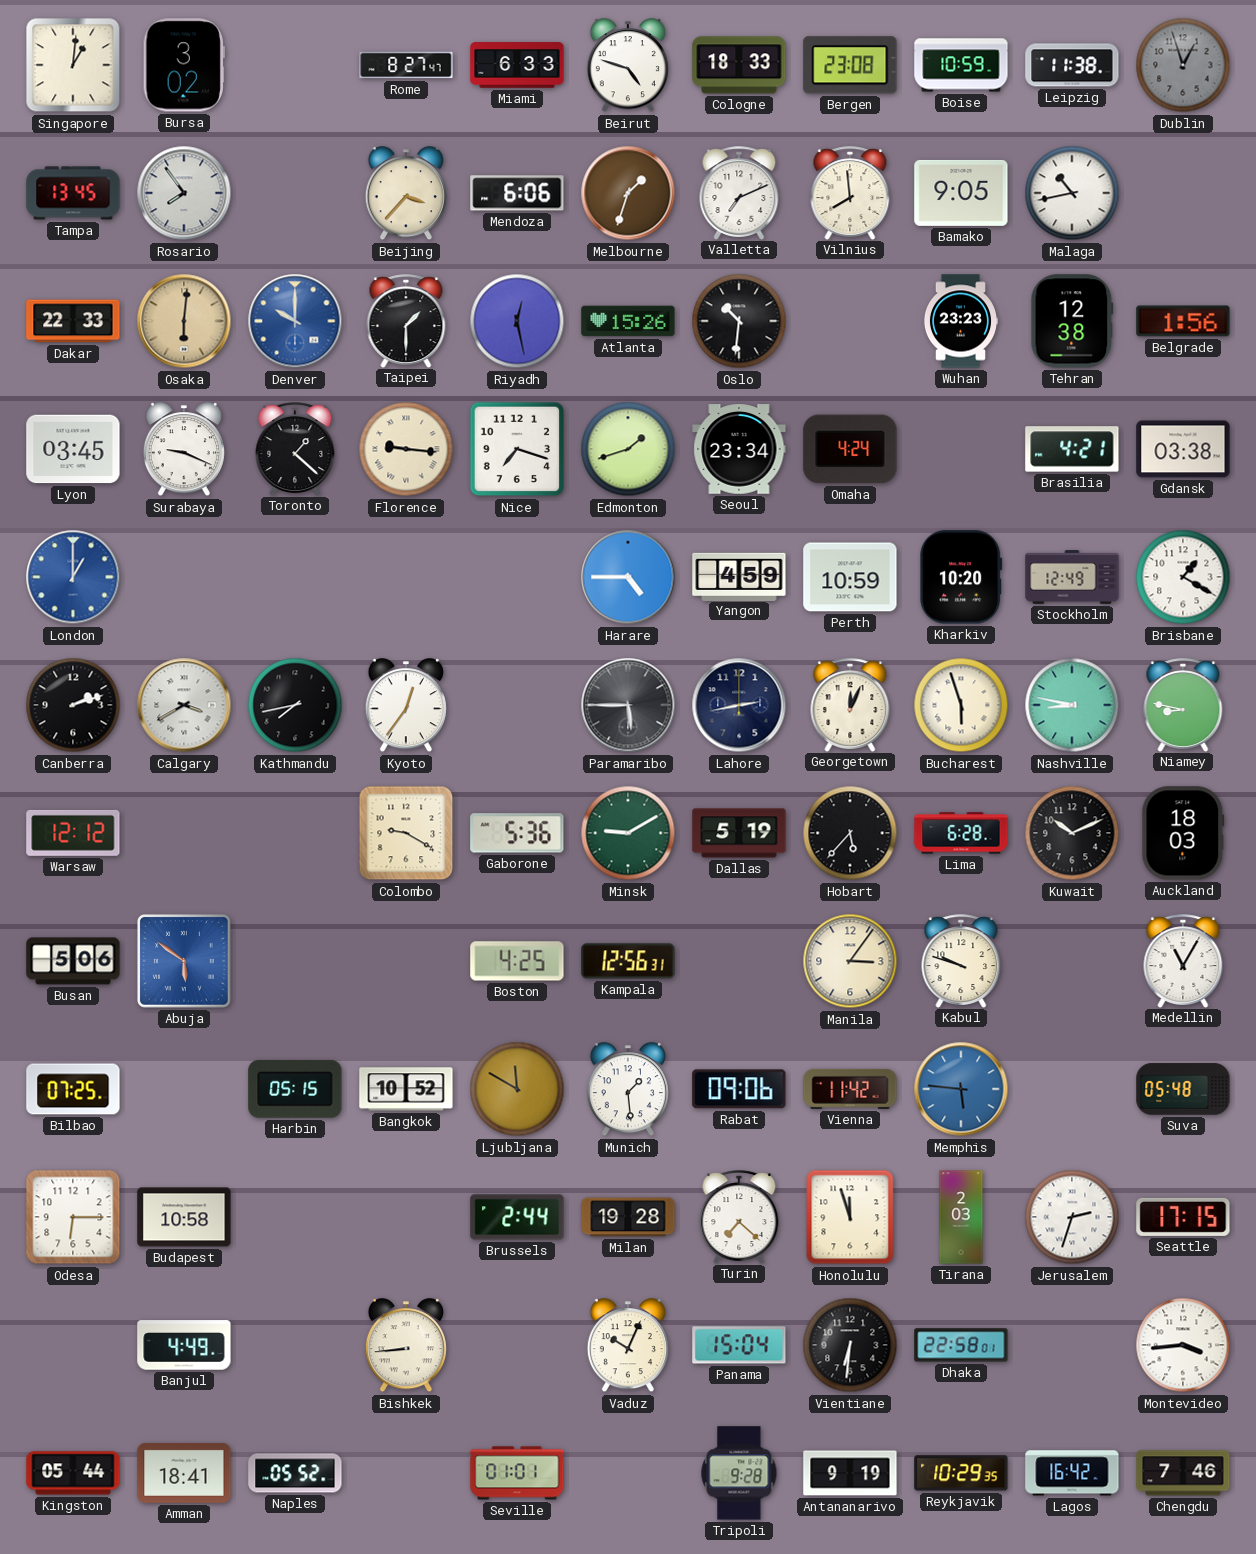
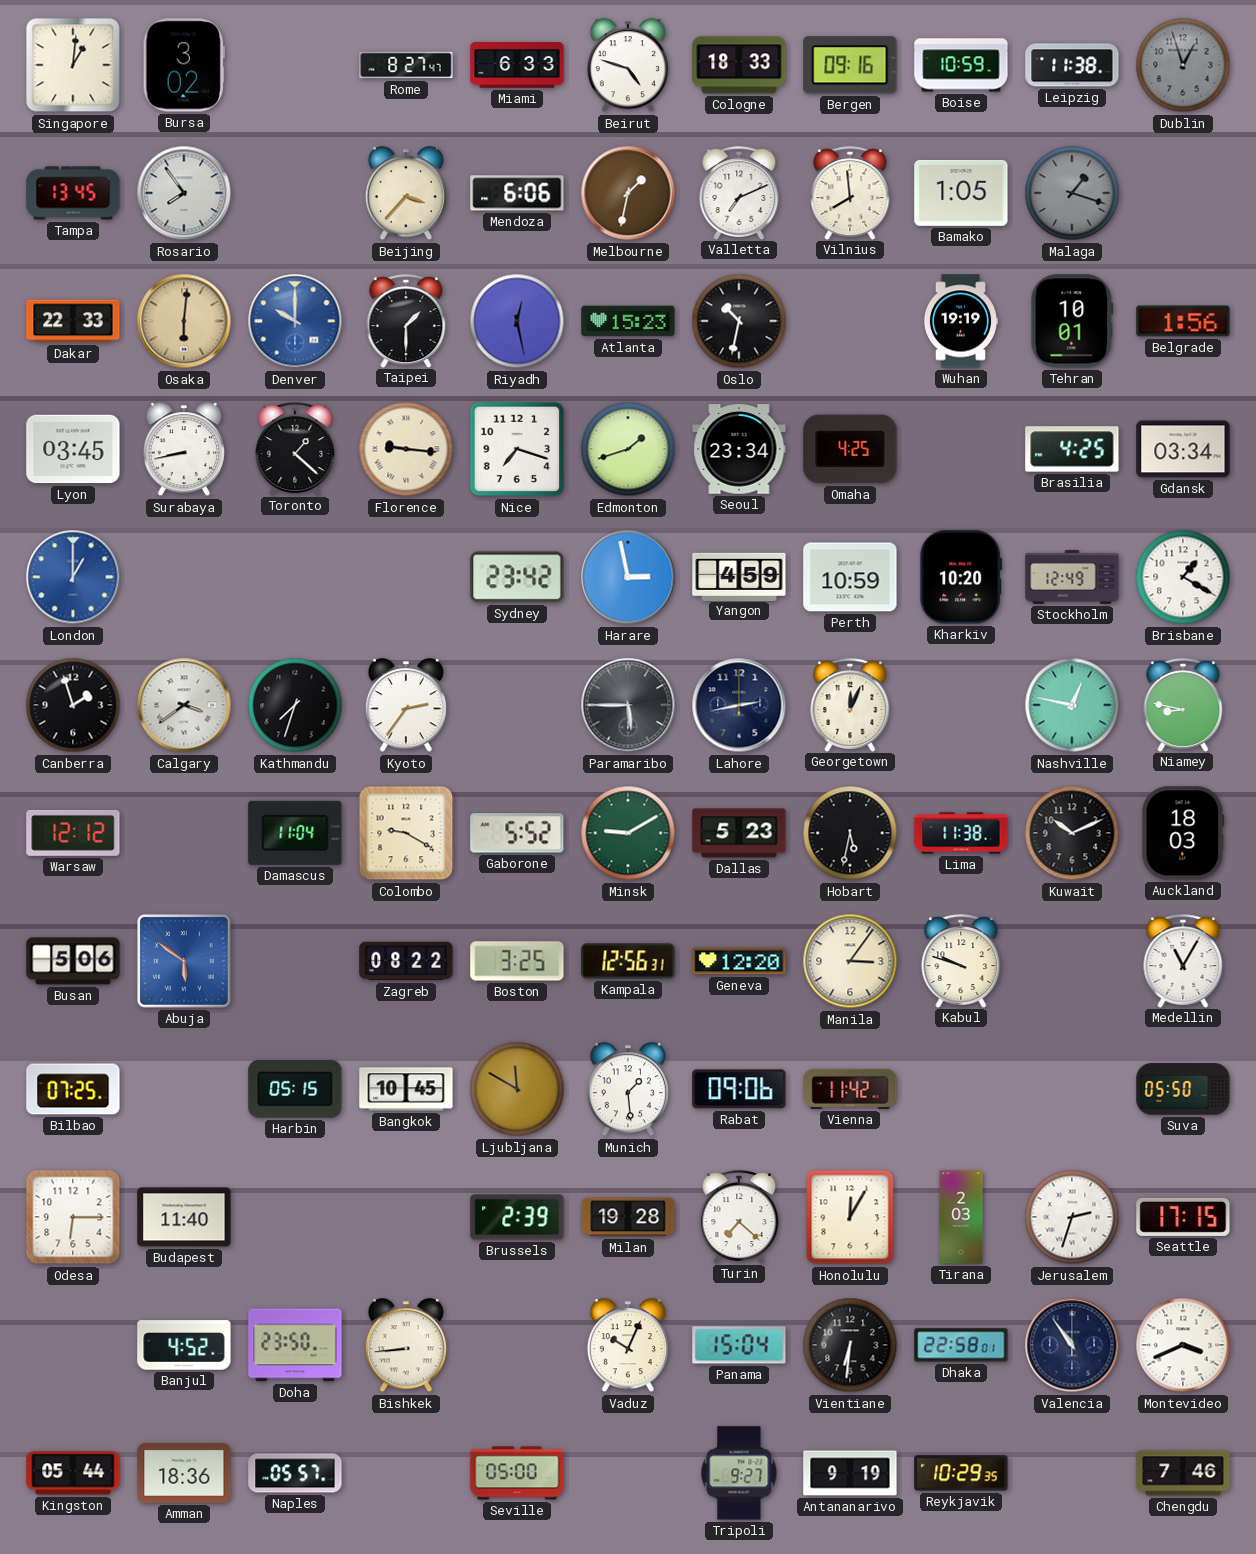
Bergen: 23:08 -> 09:16
Melbourne: 1:33 -> 1:32
Bamako: 9:05 -> 1:05
Malaga: 10:43 -> 1:18
Malaga dial: white -> grey
Atlanta: 15:26 -> 15:23
Oslo: 10:31 -> 10:32
Wuhan: 23:23 -> 19:19
Tehran: 12:38 -> 10:01
Surabaya: 9:19 -> 8:43
Omaha: 4:24 -> 4:25
Brasilia: 4:21 -> 4:25
Gdansk: 03:38 -> 03:34
Sydney: none -> 23:42
Harare: 4:45 -> 2:58
Canberra: 2:12 -> 1:57
Calgary: 3:40 -> 3:39
Kathmandu: 7:43 -> 7:33
Kyoto: 12:36 -> 2:36
Bucharest: 5:57 -> none
Nashville: 8:47 -> 12:47
Damascus: none -> 11:04
Gaborone: 5:36 -> 5:52
Dallas: 5:19 -> 5:23
Hobart: 5:37 -> 5:32
Lima: 6:28 -> 11:38
Zagreb: none -> 08:22
Boston: 4:25 -> 3:25
Geneva: none -> 12:20
Bangkok: 10:52 -> 10:45
Memphis: 5:46 -> none
Suva: 05:48 -> 05:50
Budapest: 10:58 -> 11:40
Brussels: 2:44 -> 2:39
Honolulu: 11:57 -> 12:05
Banjul: 4:49 -> 4:52
Doha: none -> 23:50
Valencia: none -> 10:54
Montevideo: 3:44 -> 3:41
Amman: 18:41 -> 18:36
Naples: 05:52 -> 05:57
Seville: 01:01 -> 05:00
Tripoli: 9:28 -> 9:27
Lagos: 16:42 -> none
